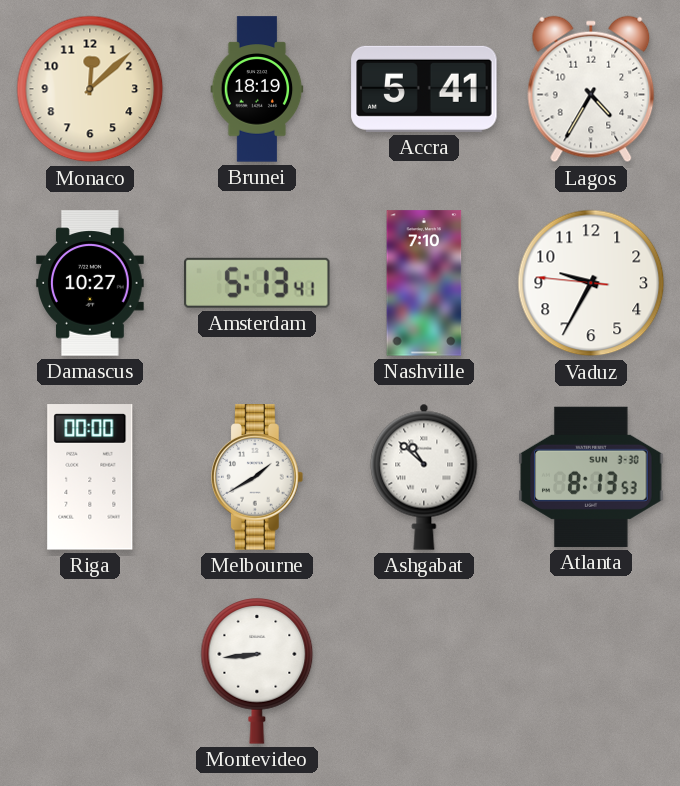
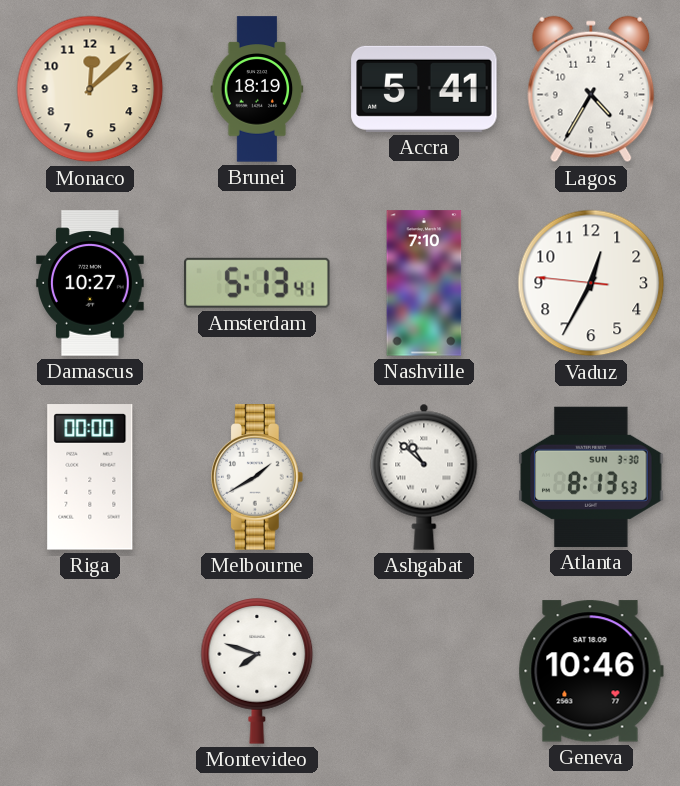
Vaduz: 9:34 -> 12:34
Montevideo: 8:44 -> 7:48
Geneva: none -> 10:46
